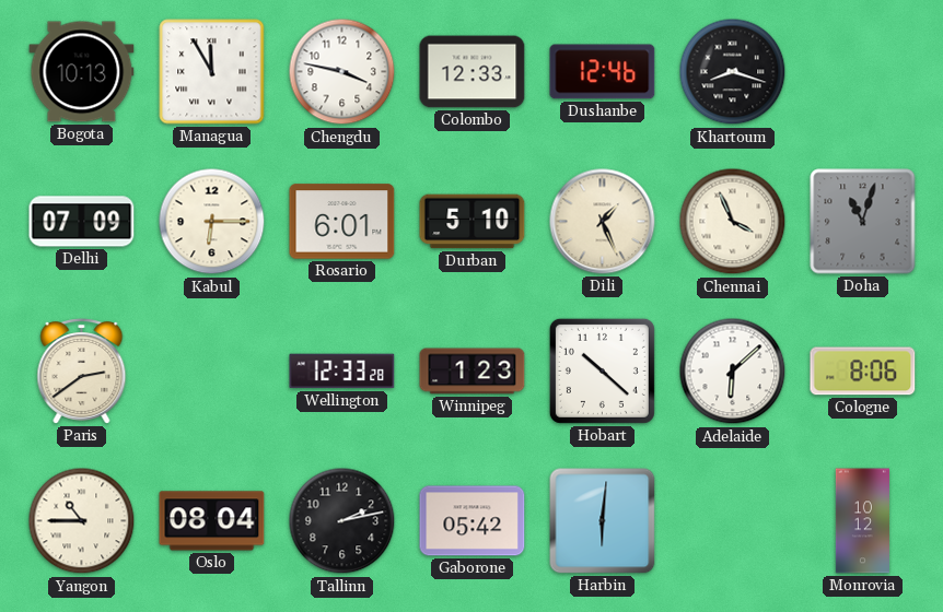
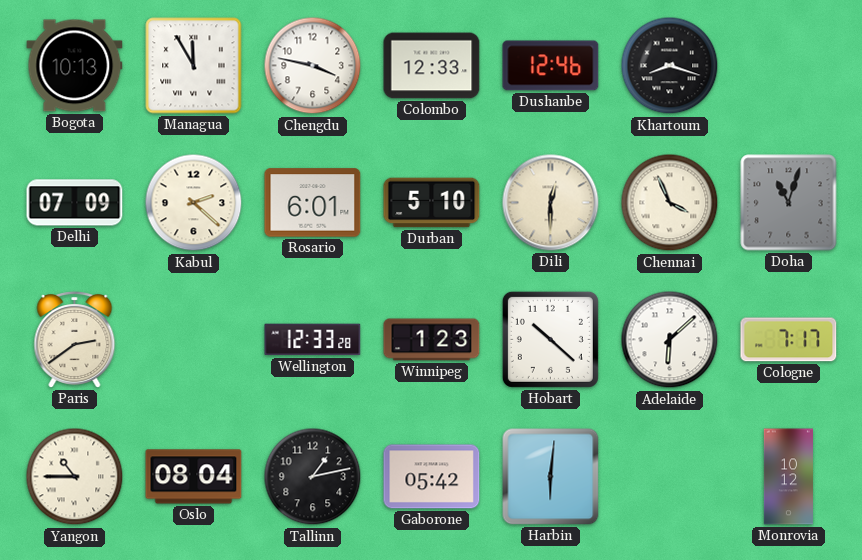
Kabul: 6:15 -> 2:22
Dili: 1:26 -> 12:30
Cologne: 8:06 -> 7:17
Tallinn: 2:13 -> 1:13
